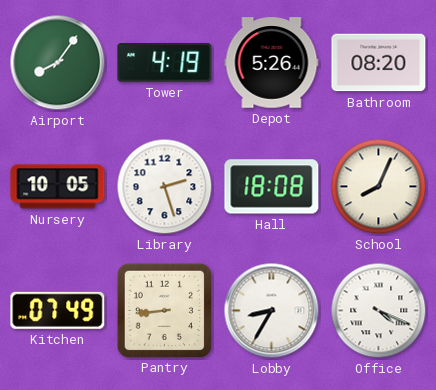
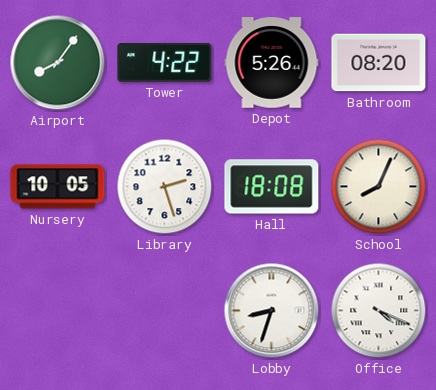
Tower: 4:19 -> 4:22
Kitchen: 07:49 -> none
Pantry: 8:44 -> none
Lobby: 8:35 -> 8:33
